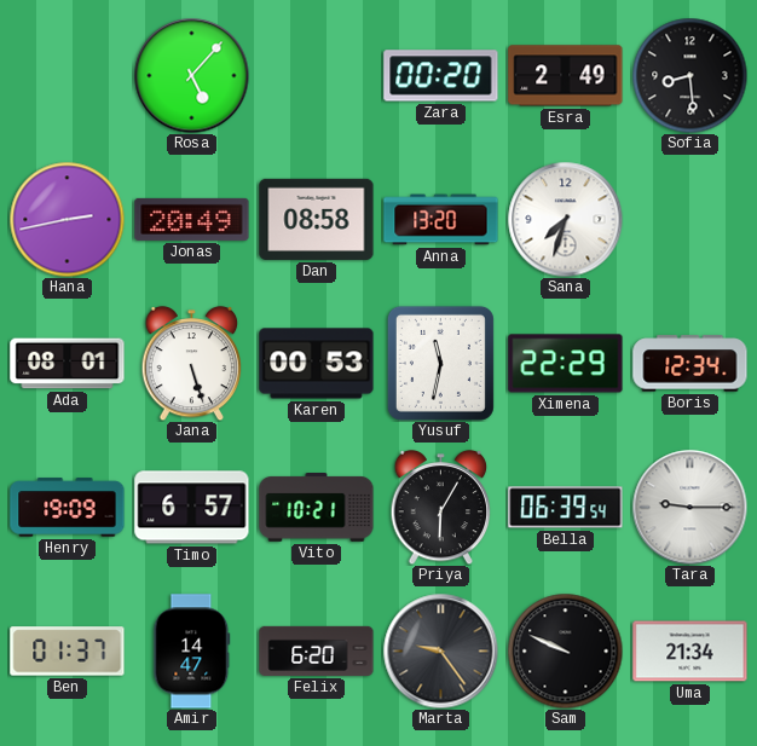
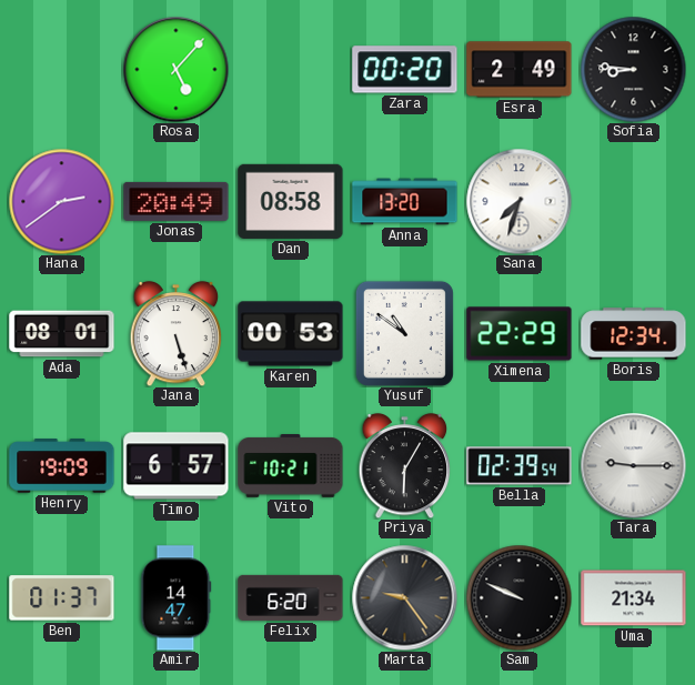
Sofia: 8:29 -> 8:46
Hana: 2:43 -> 2:39
Yusuf: 11:32 -> 10:51
Bella: 06:39 -> 02:39
